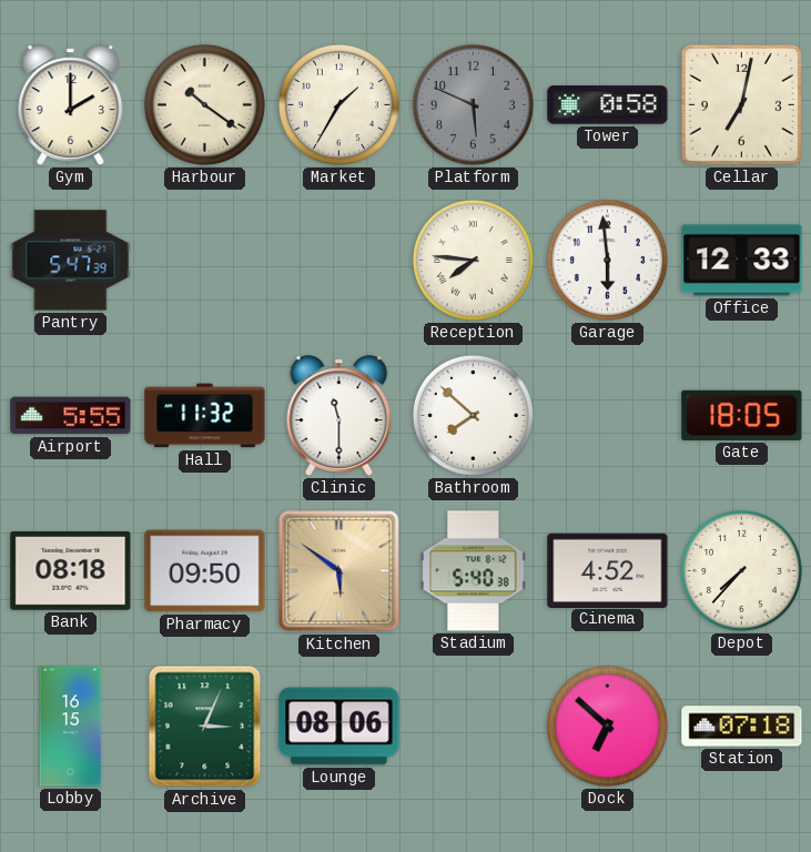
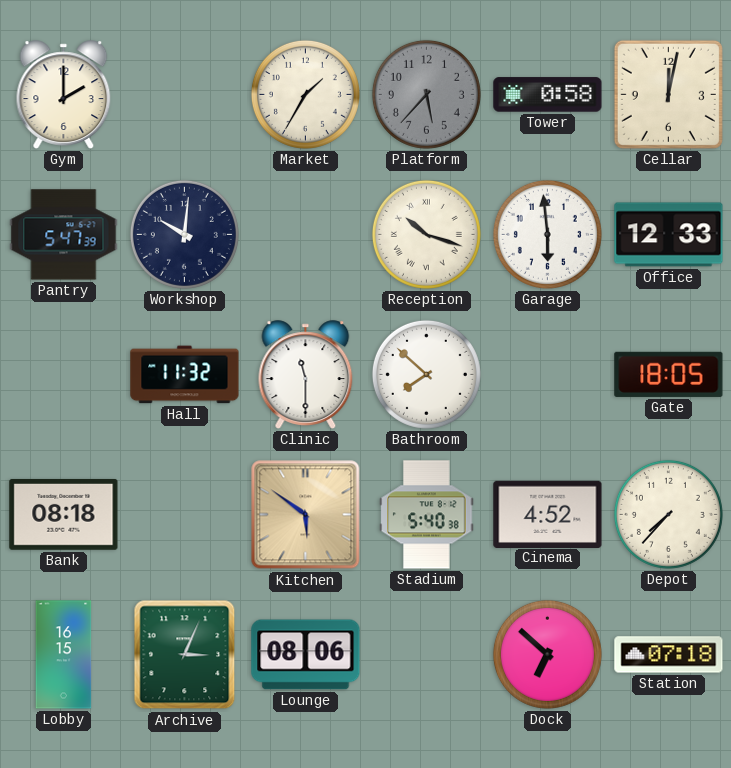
Harbour: 10:21 -> none
Platform: 5:49 -> 5:37
Cellar: 7:02 -> 12:02
Workshop: none -> 10:01
Reception: 7:46 -> 10:18
Airport: 5:55 -> none
Pharmacy: 09:50 -> none
